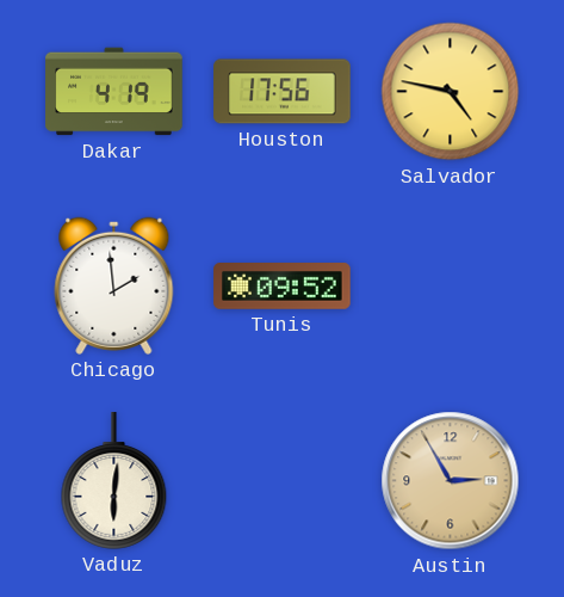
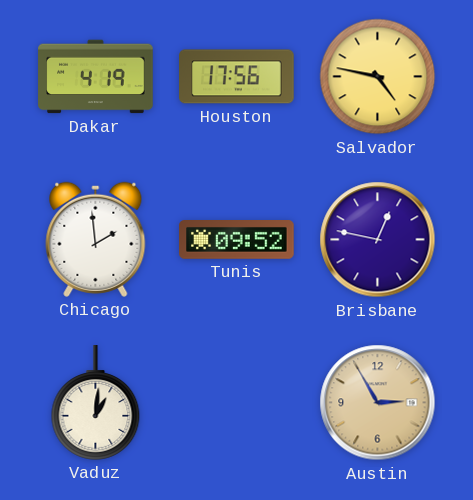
Brisbane: none -> 12:47
Vaduz: 6:01 -> 1:01
